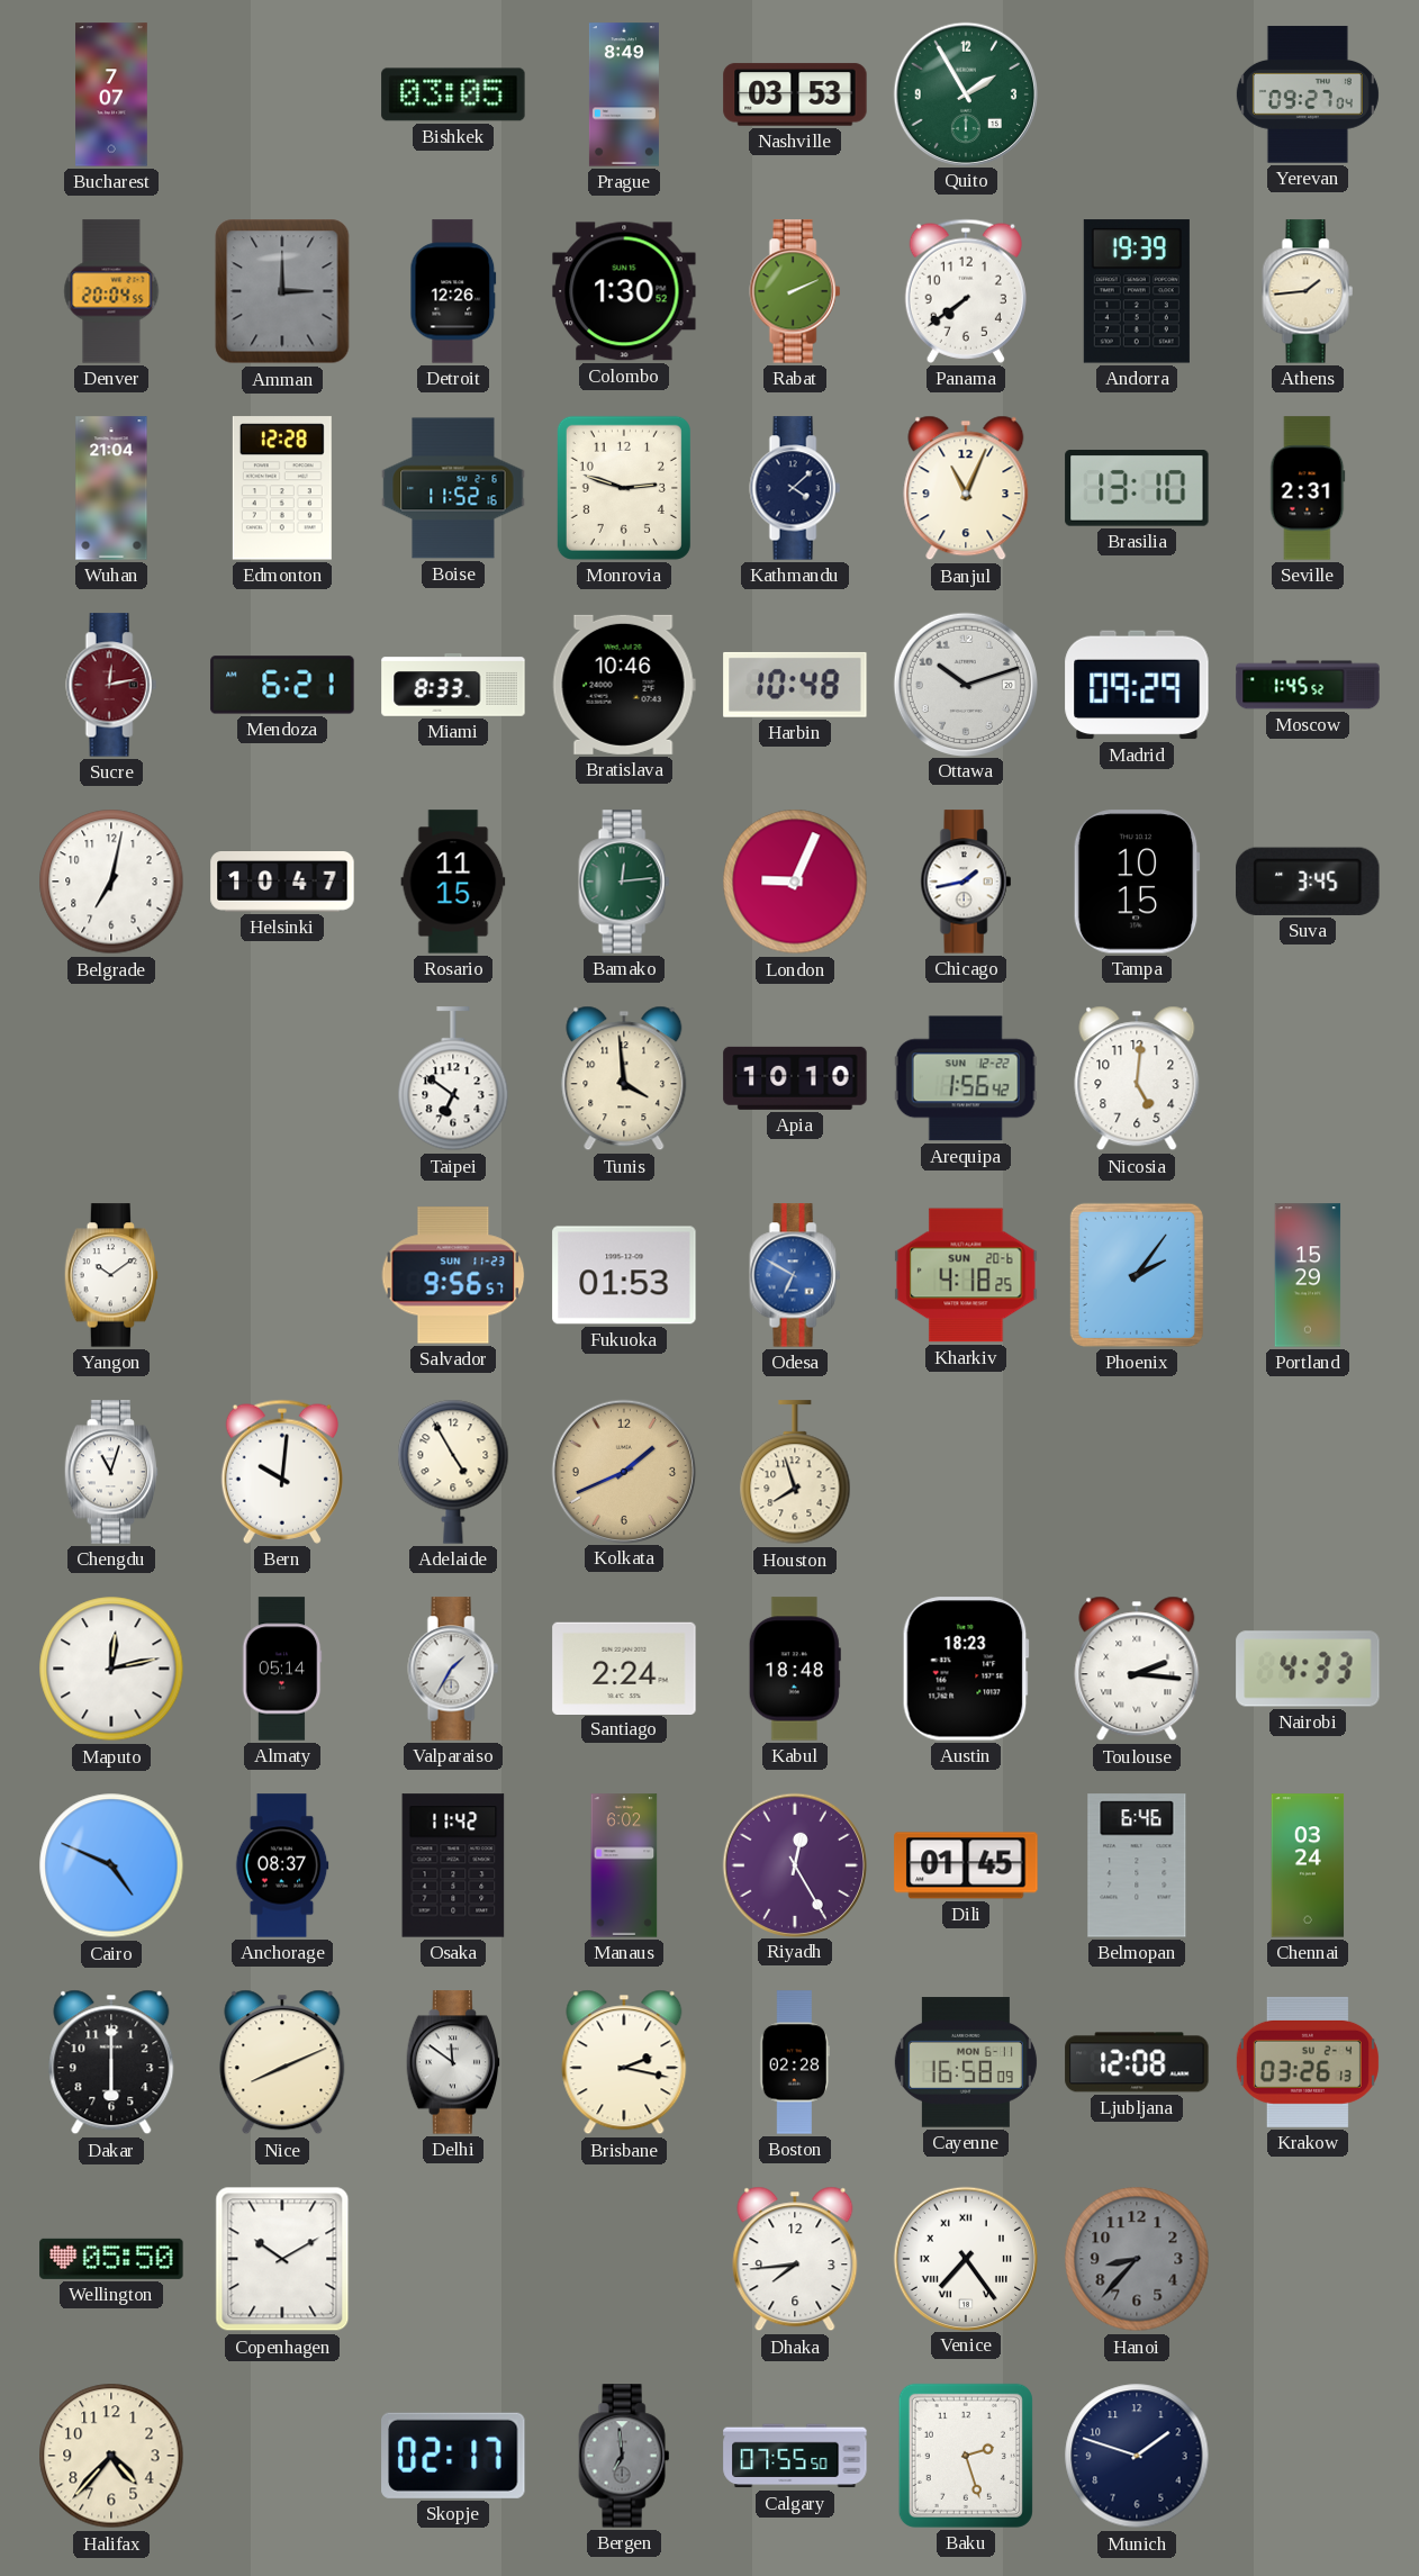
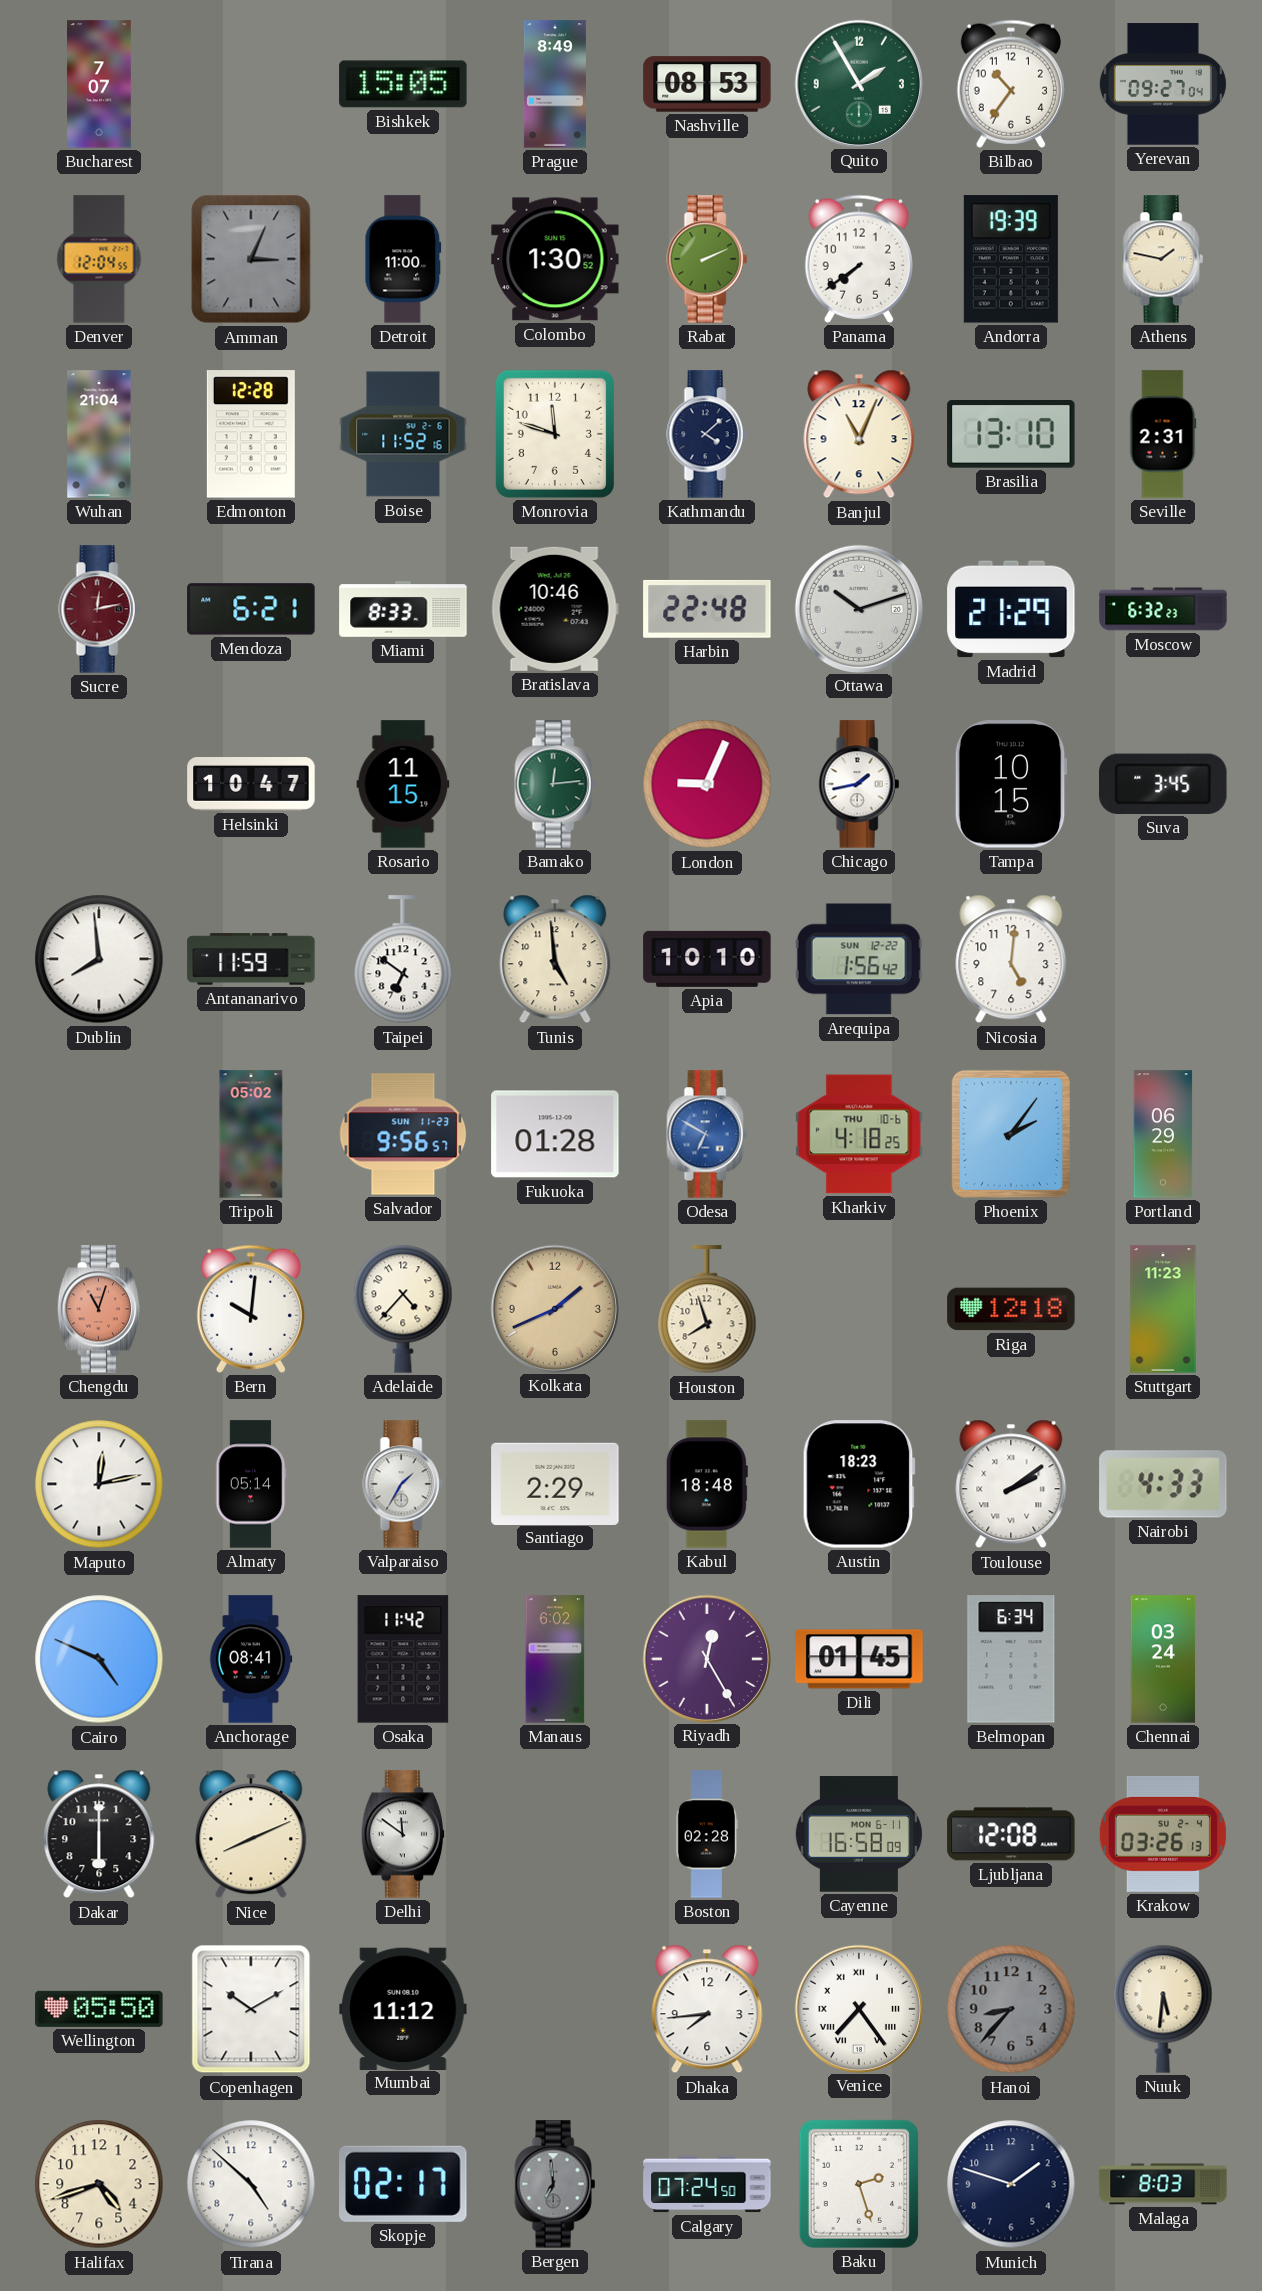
Bishkek: 03:05 -> 15:05
Nashville: 03:53 -> 08:53
Bilbao: none -> 10:36
Denver: 20:04 -> 12:04
Amman: 3:00 -> 3:04
Detroit: 12:26 -> 11:00
Athens: 1:44 -> 1:47
Monrovia: 2:48 -> 11:48
Harbin: 10:48 -> 22:48
Madrid: 09:29 -> 21:29
Moscow: 1:45 -> 6:32
Belgrade: 7:02 -> none
Dublin: none -> 7:59
Antananarivo: none -> 11:59
Tunis: 3:59 -> 4:59
Yangon: 10:09 -> none
Tripoli: none -> 05:02
Fukuoka: 01:53 -> 01:28
Kharkiv date: SUN 20-6 -> THU 10-6
Portland: 15:29 -> 06:29
Chengdu dial: white -> salmon
Adelaide: 4:55 -> 4:37
Riga: none -> 12:18
Stuttgart: none -> 11:23
Santiago: 2:24 -> 2:29
Toulouse: 2:16 -> 2:09
Anchorage: 08:37 -> 08:41
Belmopan: 6:46 -> 6:34
Brisbane: 2:17 -> none
Mumbai: none -> 11:12
Nuuk: none -> 5:31
Halifax: 4:37 -> 4:42
Tirana: none -> 4:52
Calgary: 07:55 -> 07:24
Malaga: none -> 8:03
